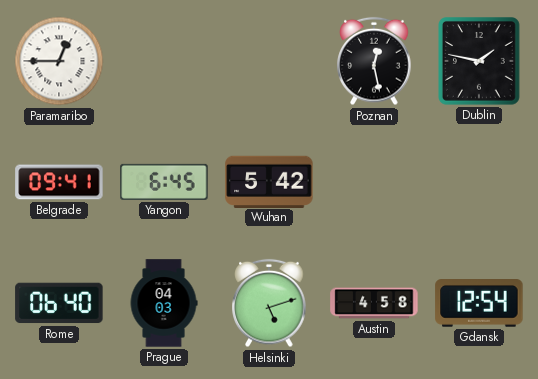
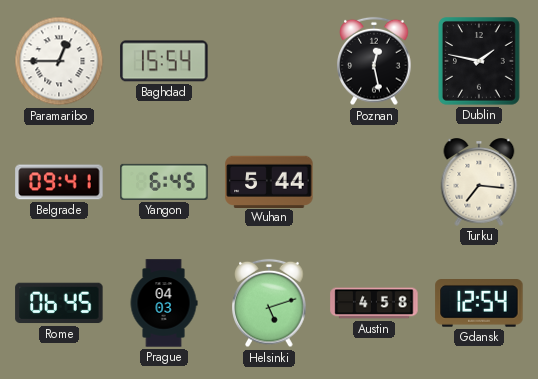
Baghdad: none -> 15:54
Wuhan: 5:42 -> 5:44
Turku: none -> 7:16
Rome: 06:40 -> 06:45
